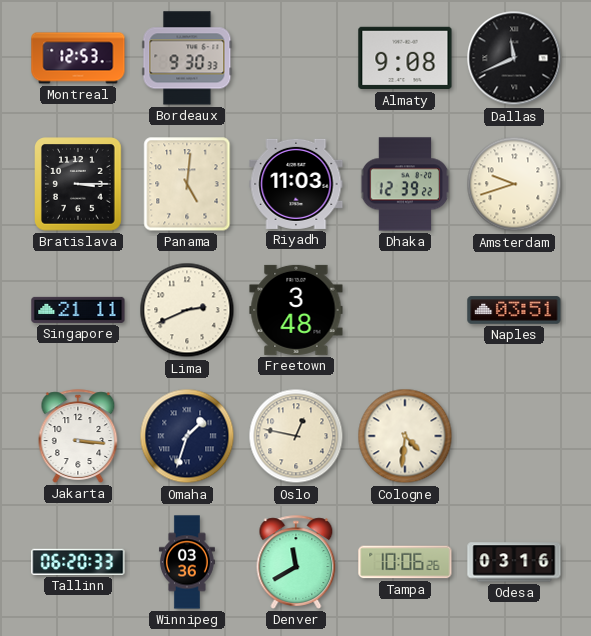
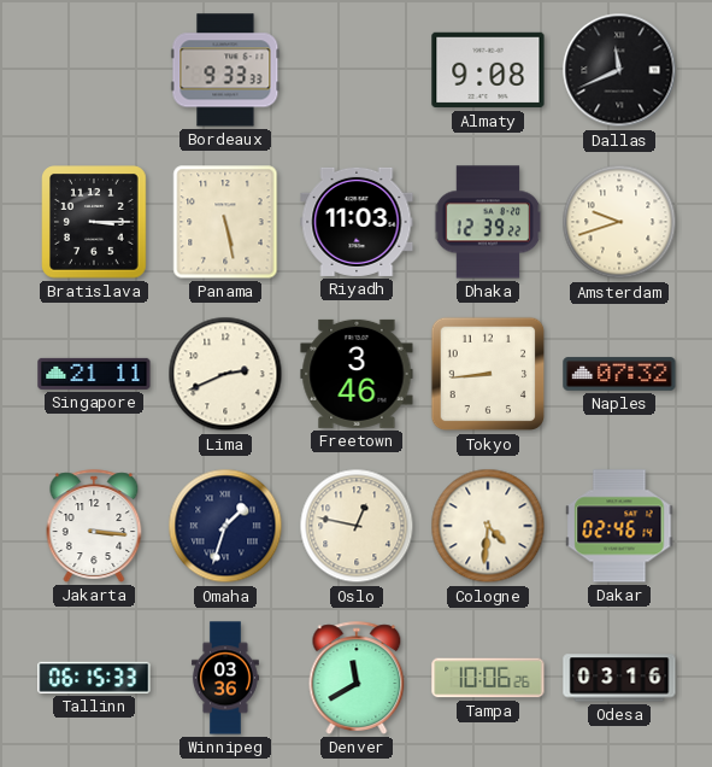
Montreal: 12:53 -> none
Bordeaux: 9:30 -> 9:33
Panama: 5:01 -> 5:28
Freetown: 3:48 -> 3:46
Tokyo: none -> 8:44
Naples: 03:51 -> 07:32
Dakar: none -> 02:46
Tallinn: 06:20 -> 06:15
